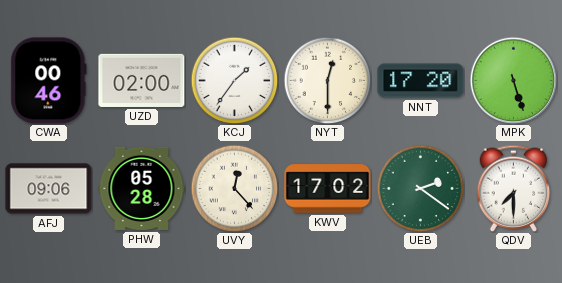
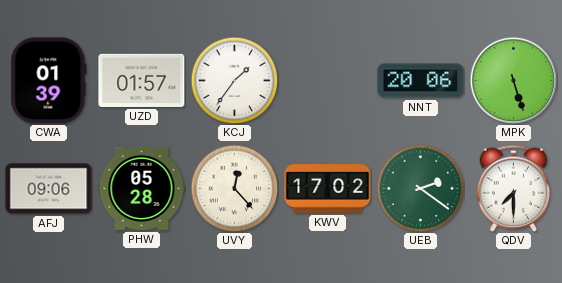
CWA: 00:46 -> 01:39
UZD: 02:00 -> 01:57
NYT: 12:30 -> none
NNT: 17:20 -> 20:06
